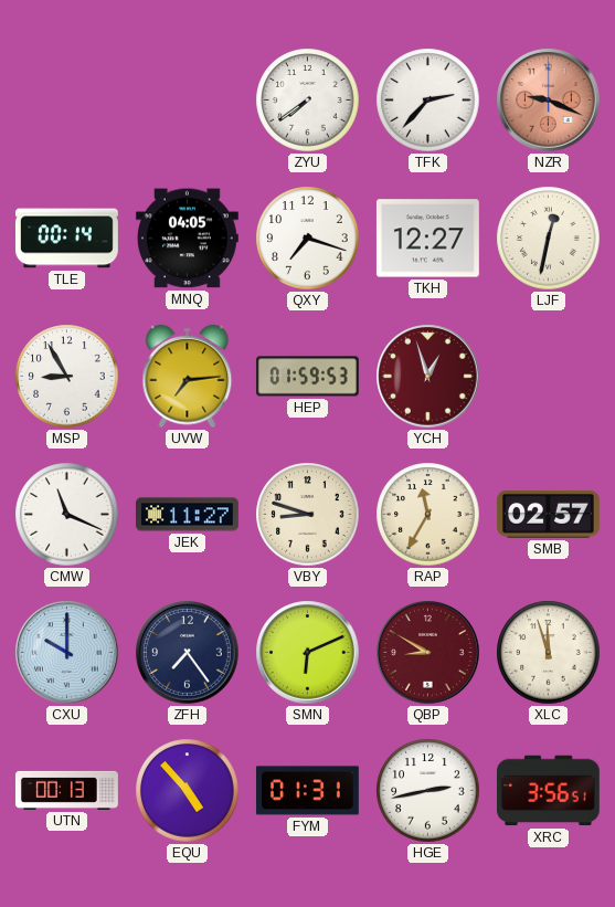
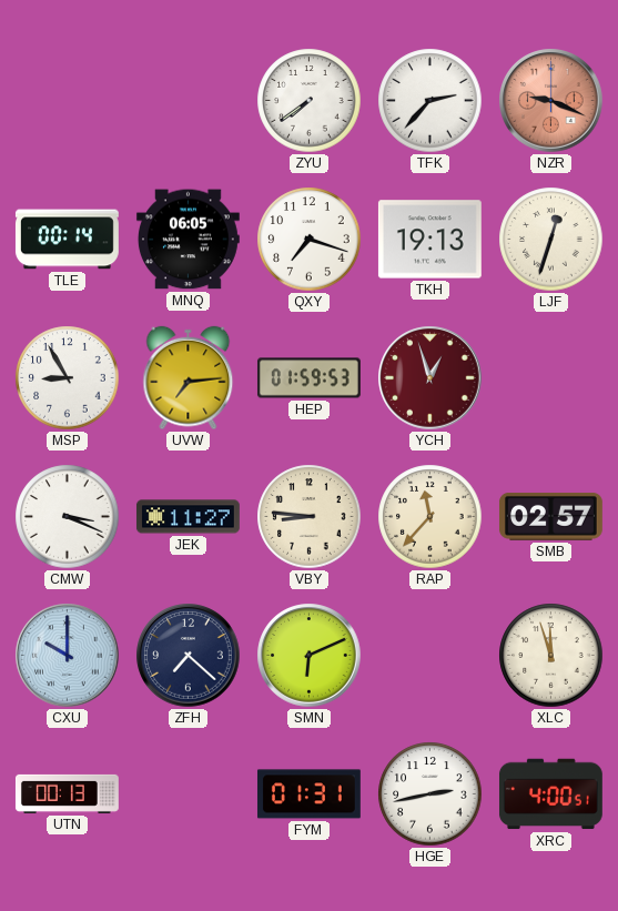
MNQ: 04:05 -> 06:05
TKH: 12:27 -> 19:13
LJF: 12:32 -> 12:33
CMW: 11:19 -> 3:19
VBY: 8:48 -> 8:46
RAP: 11:35 -> 11:37
ZFH: 7:24 -> 7:22
QBP: 8:50 -> none
EQU: 4:53 -> none
XRC: 3:56 -> 4:00
